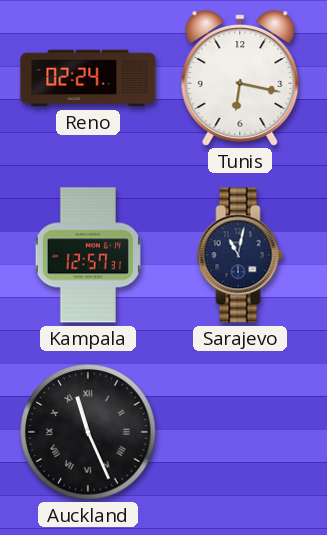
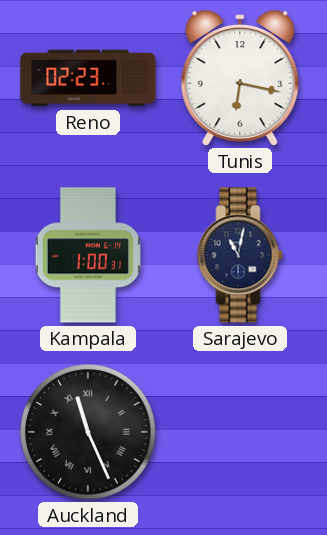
Reno: 02:24 -> 02:23
Kampala: 12:57 -> 1:00
